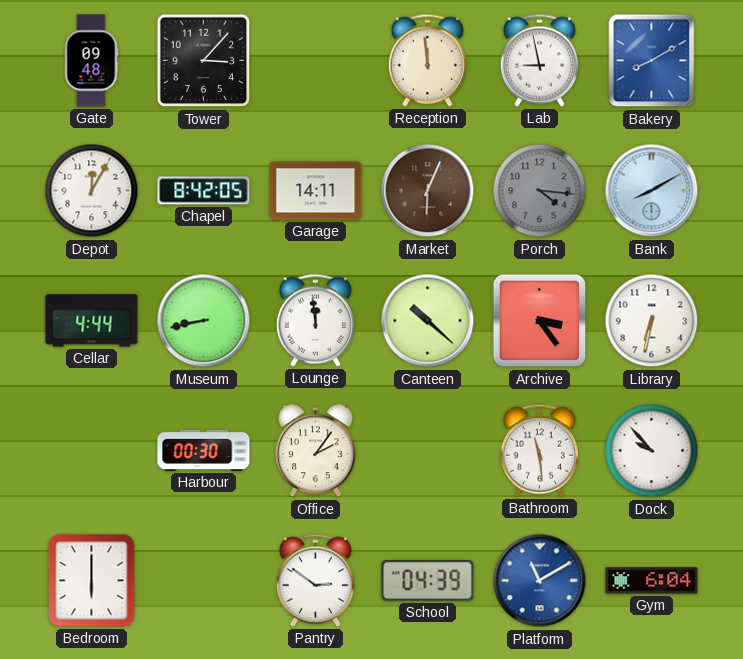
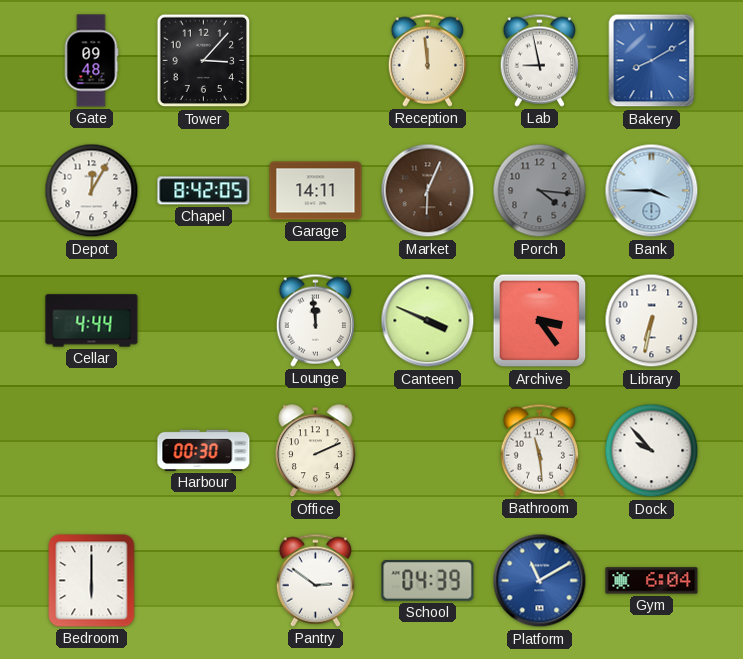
Bank: 8:10 -> 3:45
Museum: 8:43 -> none
Canteen: 10:22 -> 3:49
Office: 2:06 -> 2:11
